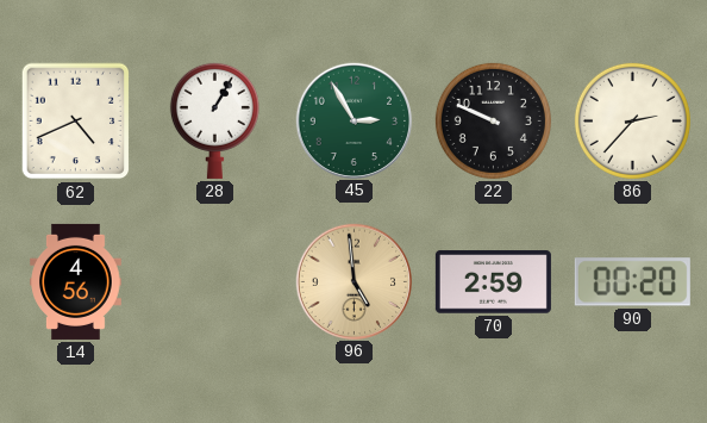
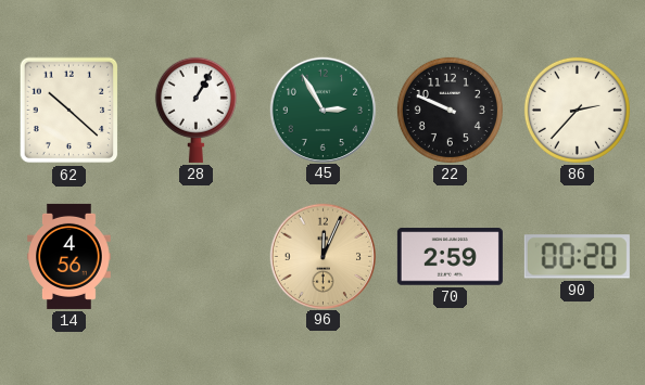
62: 4:41 -> 10:22
96: 4:59 -> 12:04
